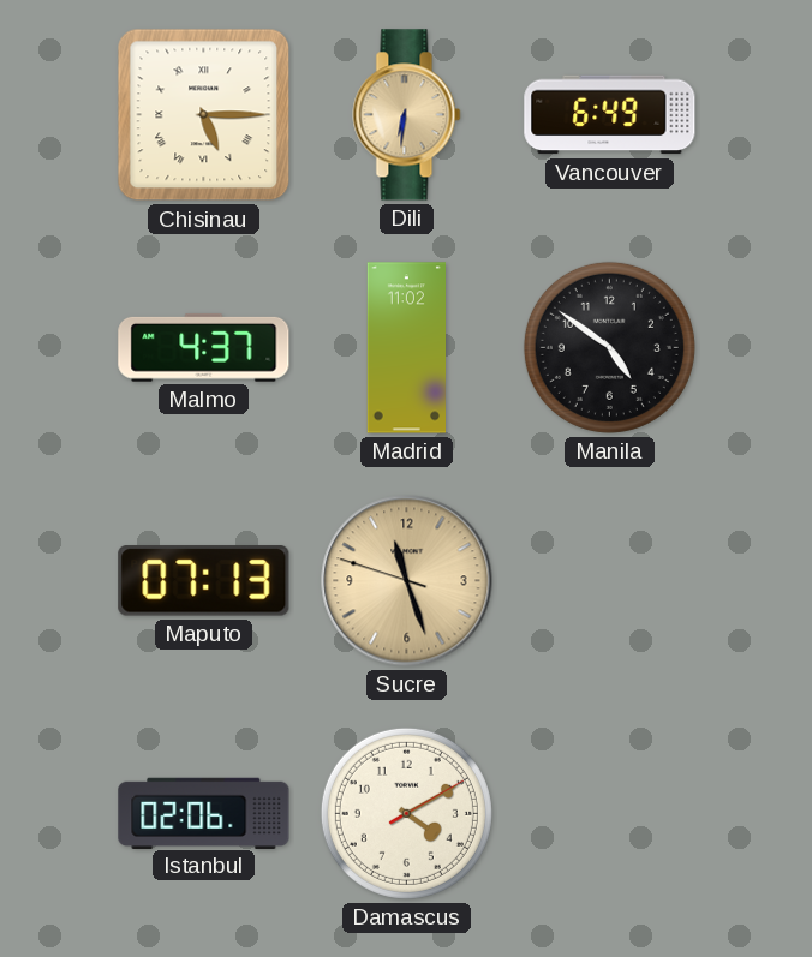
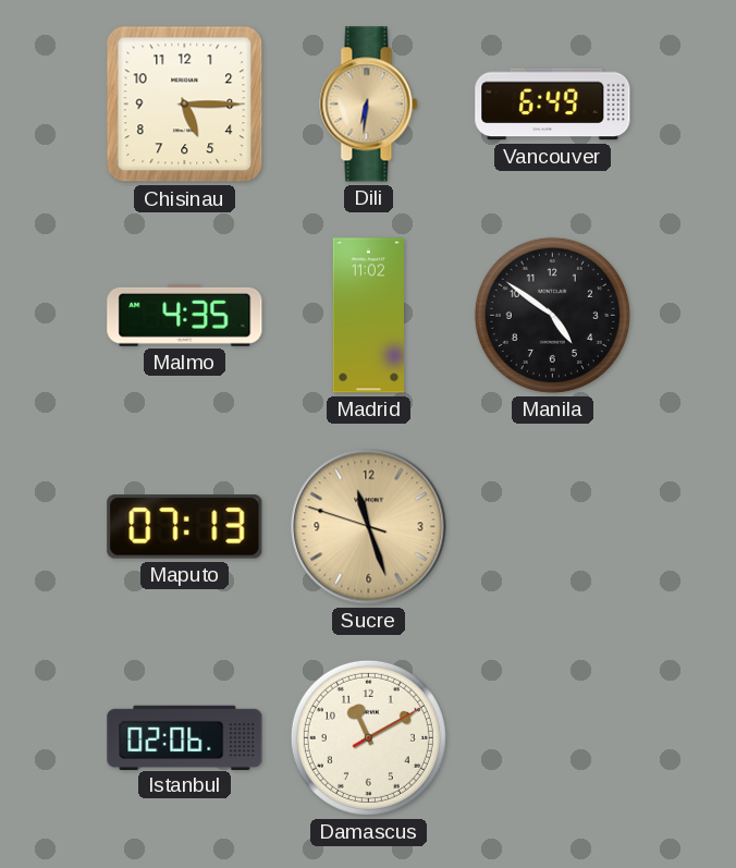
Chisinau numerals: Roman -> Arabic
Malmo: 4:37 -> 4:35
Damascus: 4:10 -> 11:10
